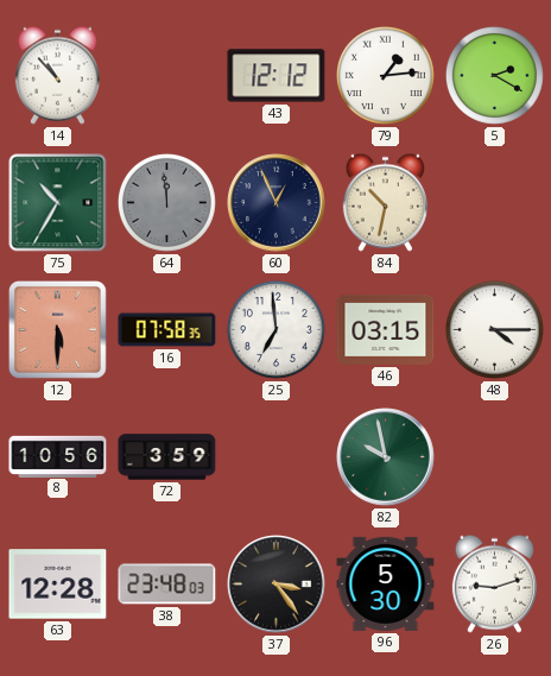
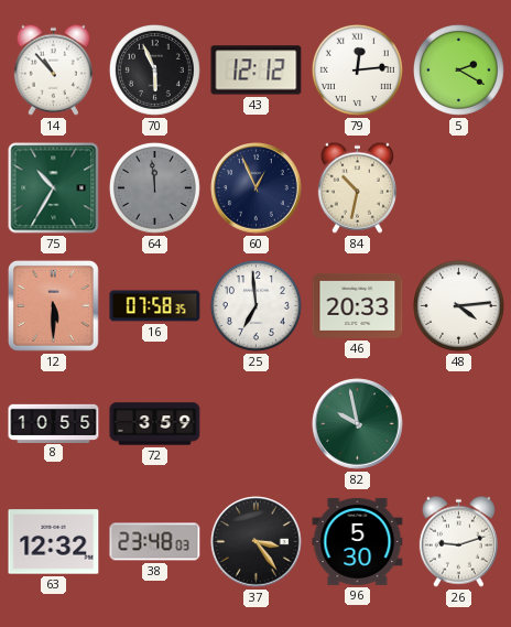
70: none -> 5:56
79: 1:14 -> 12:14
46: 03:15 -> 20:33
48: 4:15 -> 4:14
8: 10:56 -> 10:55
63: 12:28 -> 12:32
